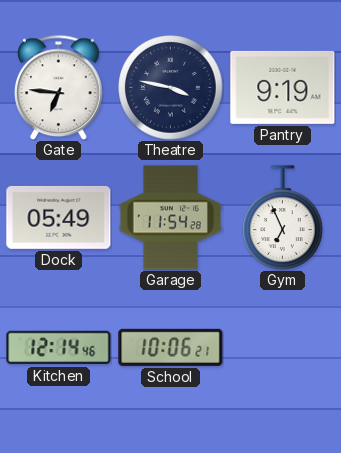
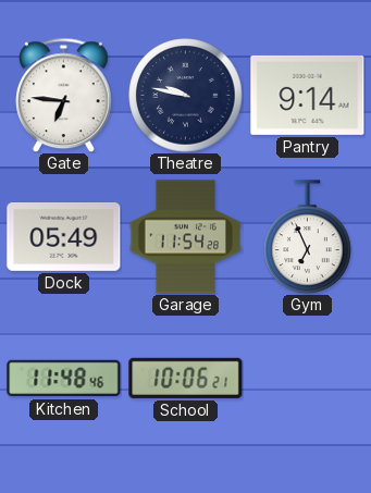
Theatre: 3:47 -> 9:47
Pantry: 9:19 -> 9:14
Kitchen: 12:14 -> 11:48
